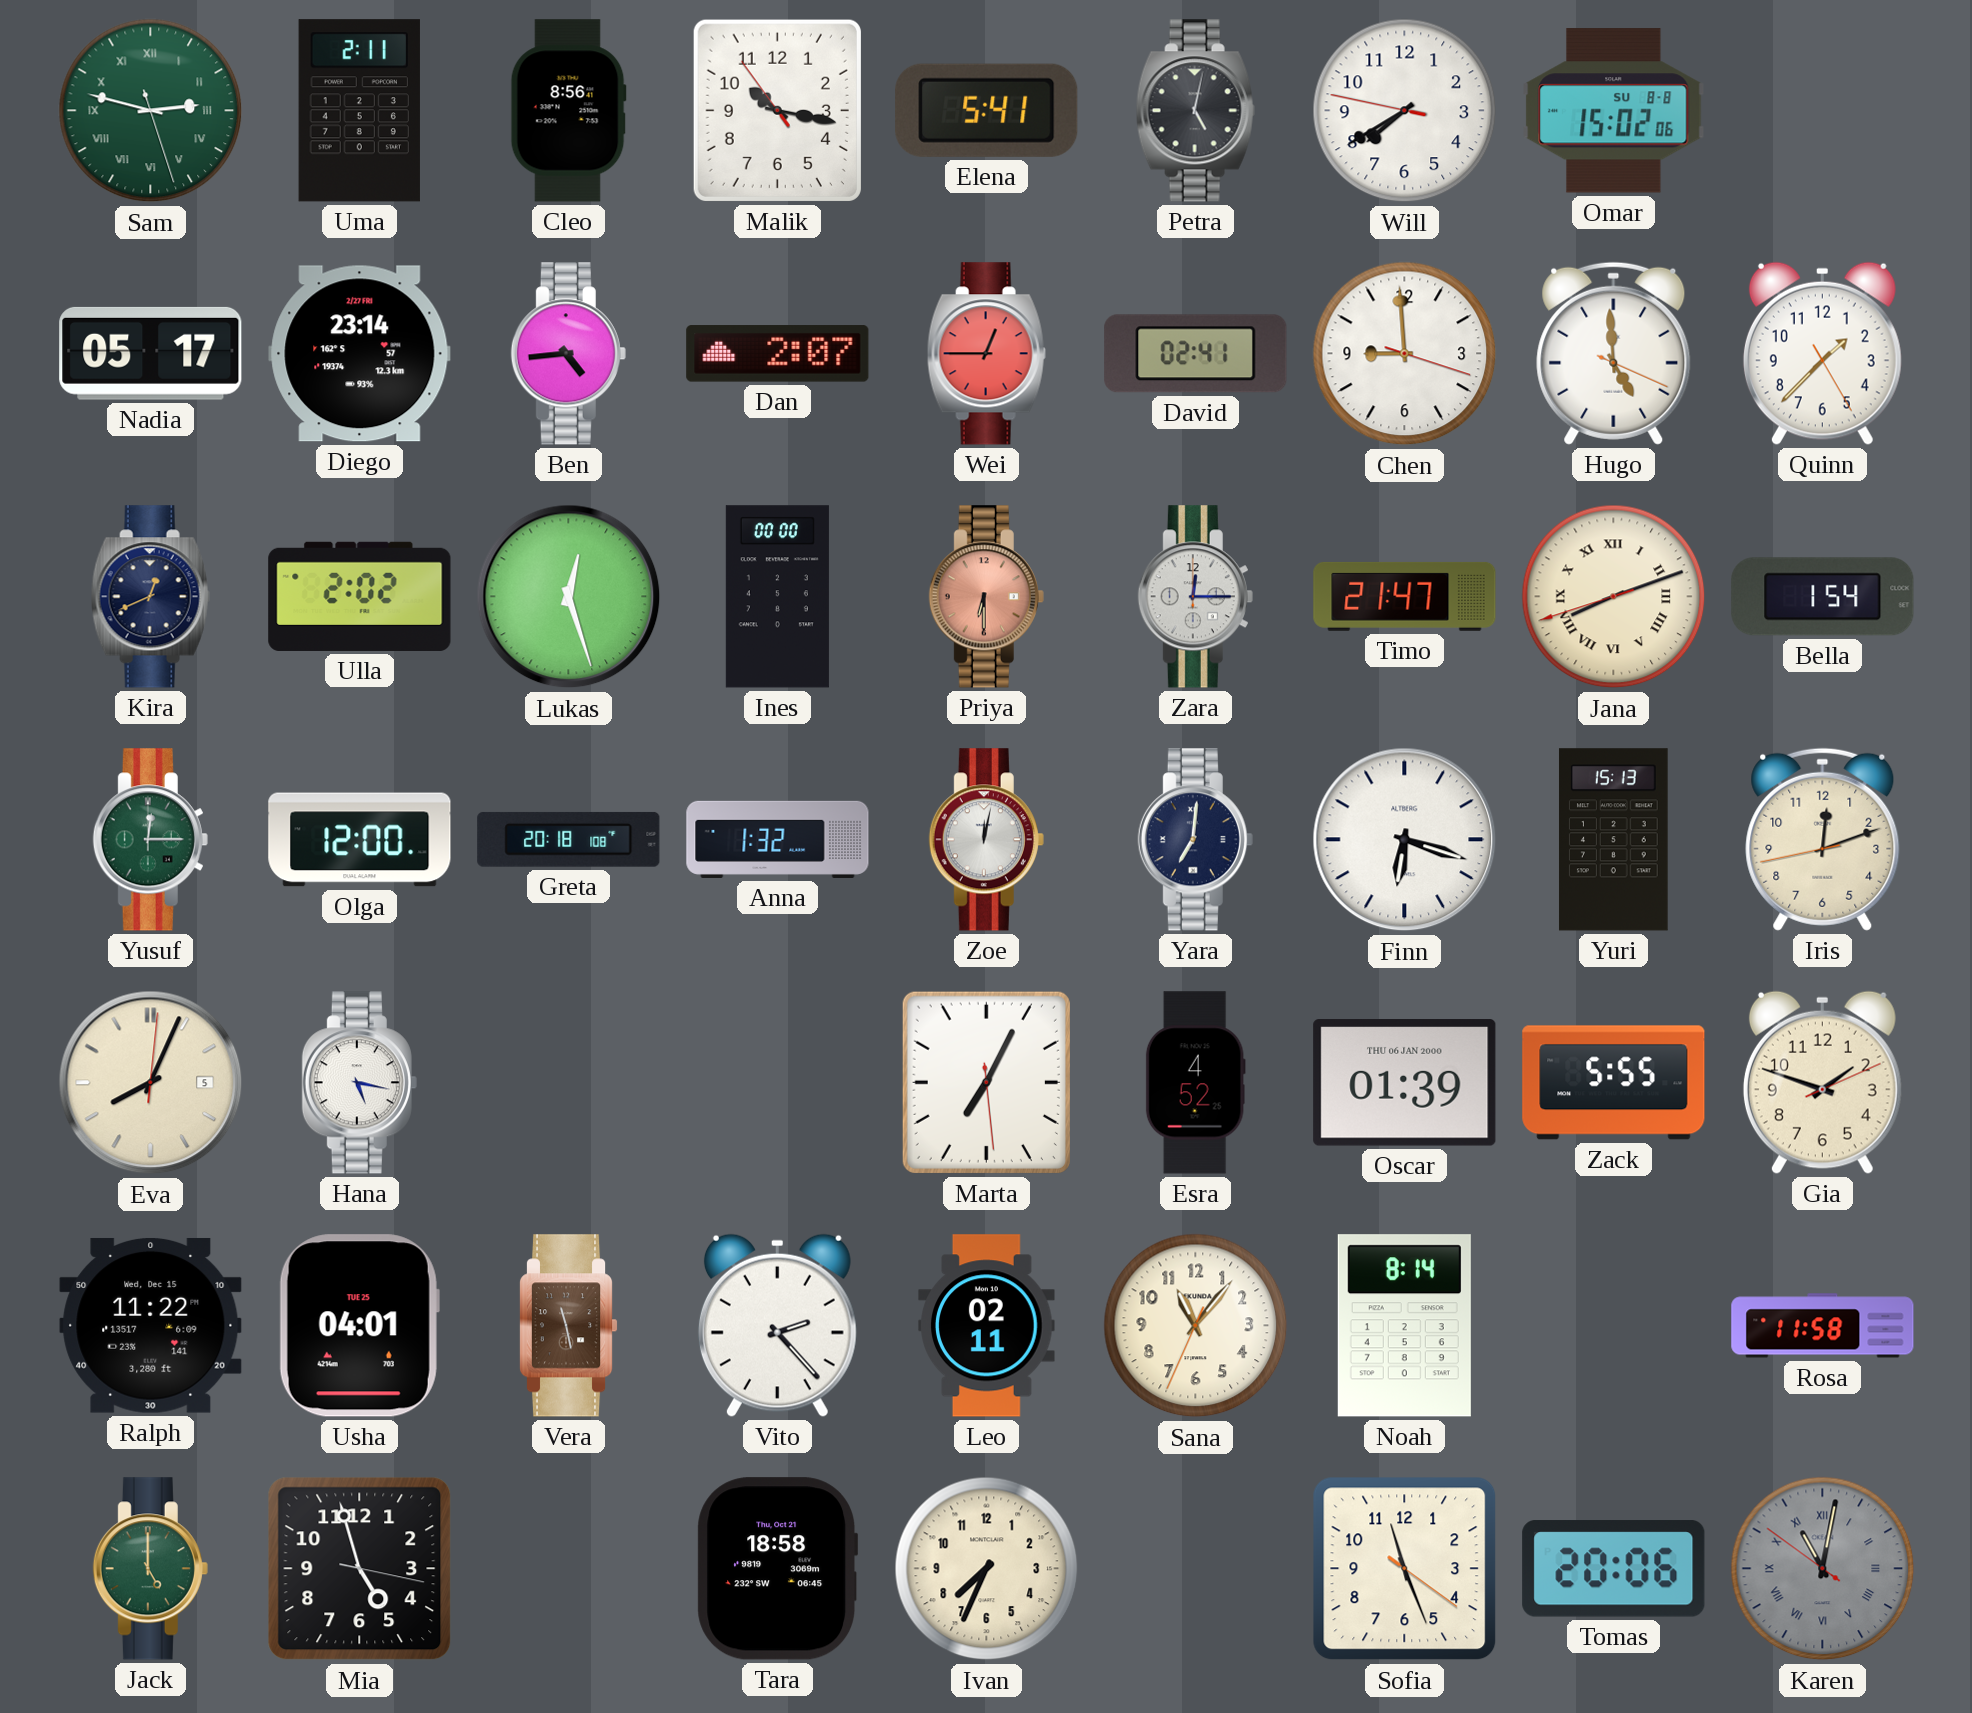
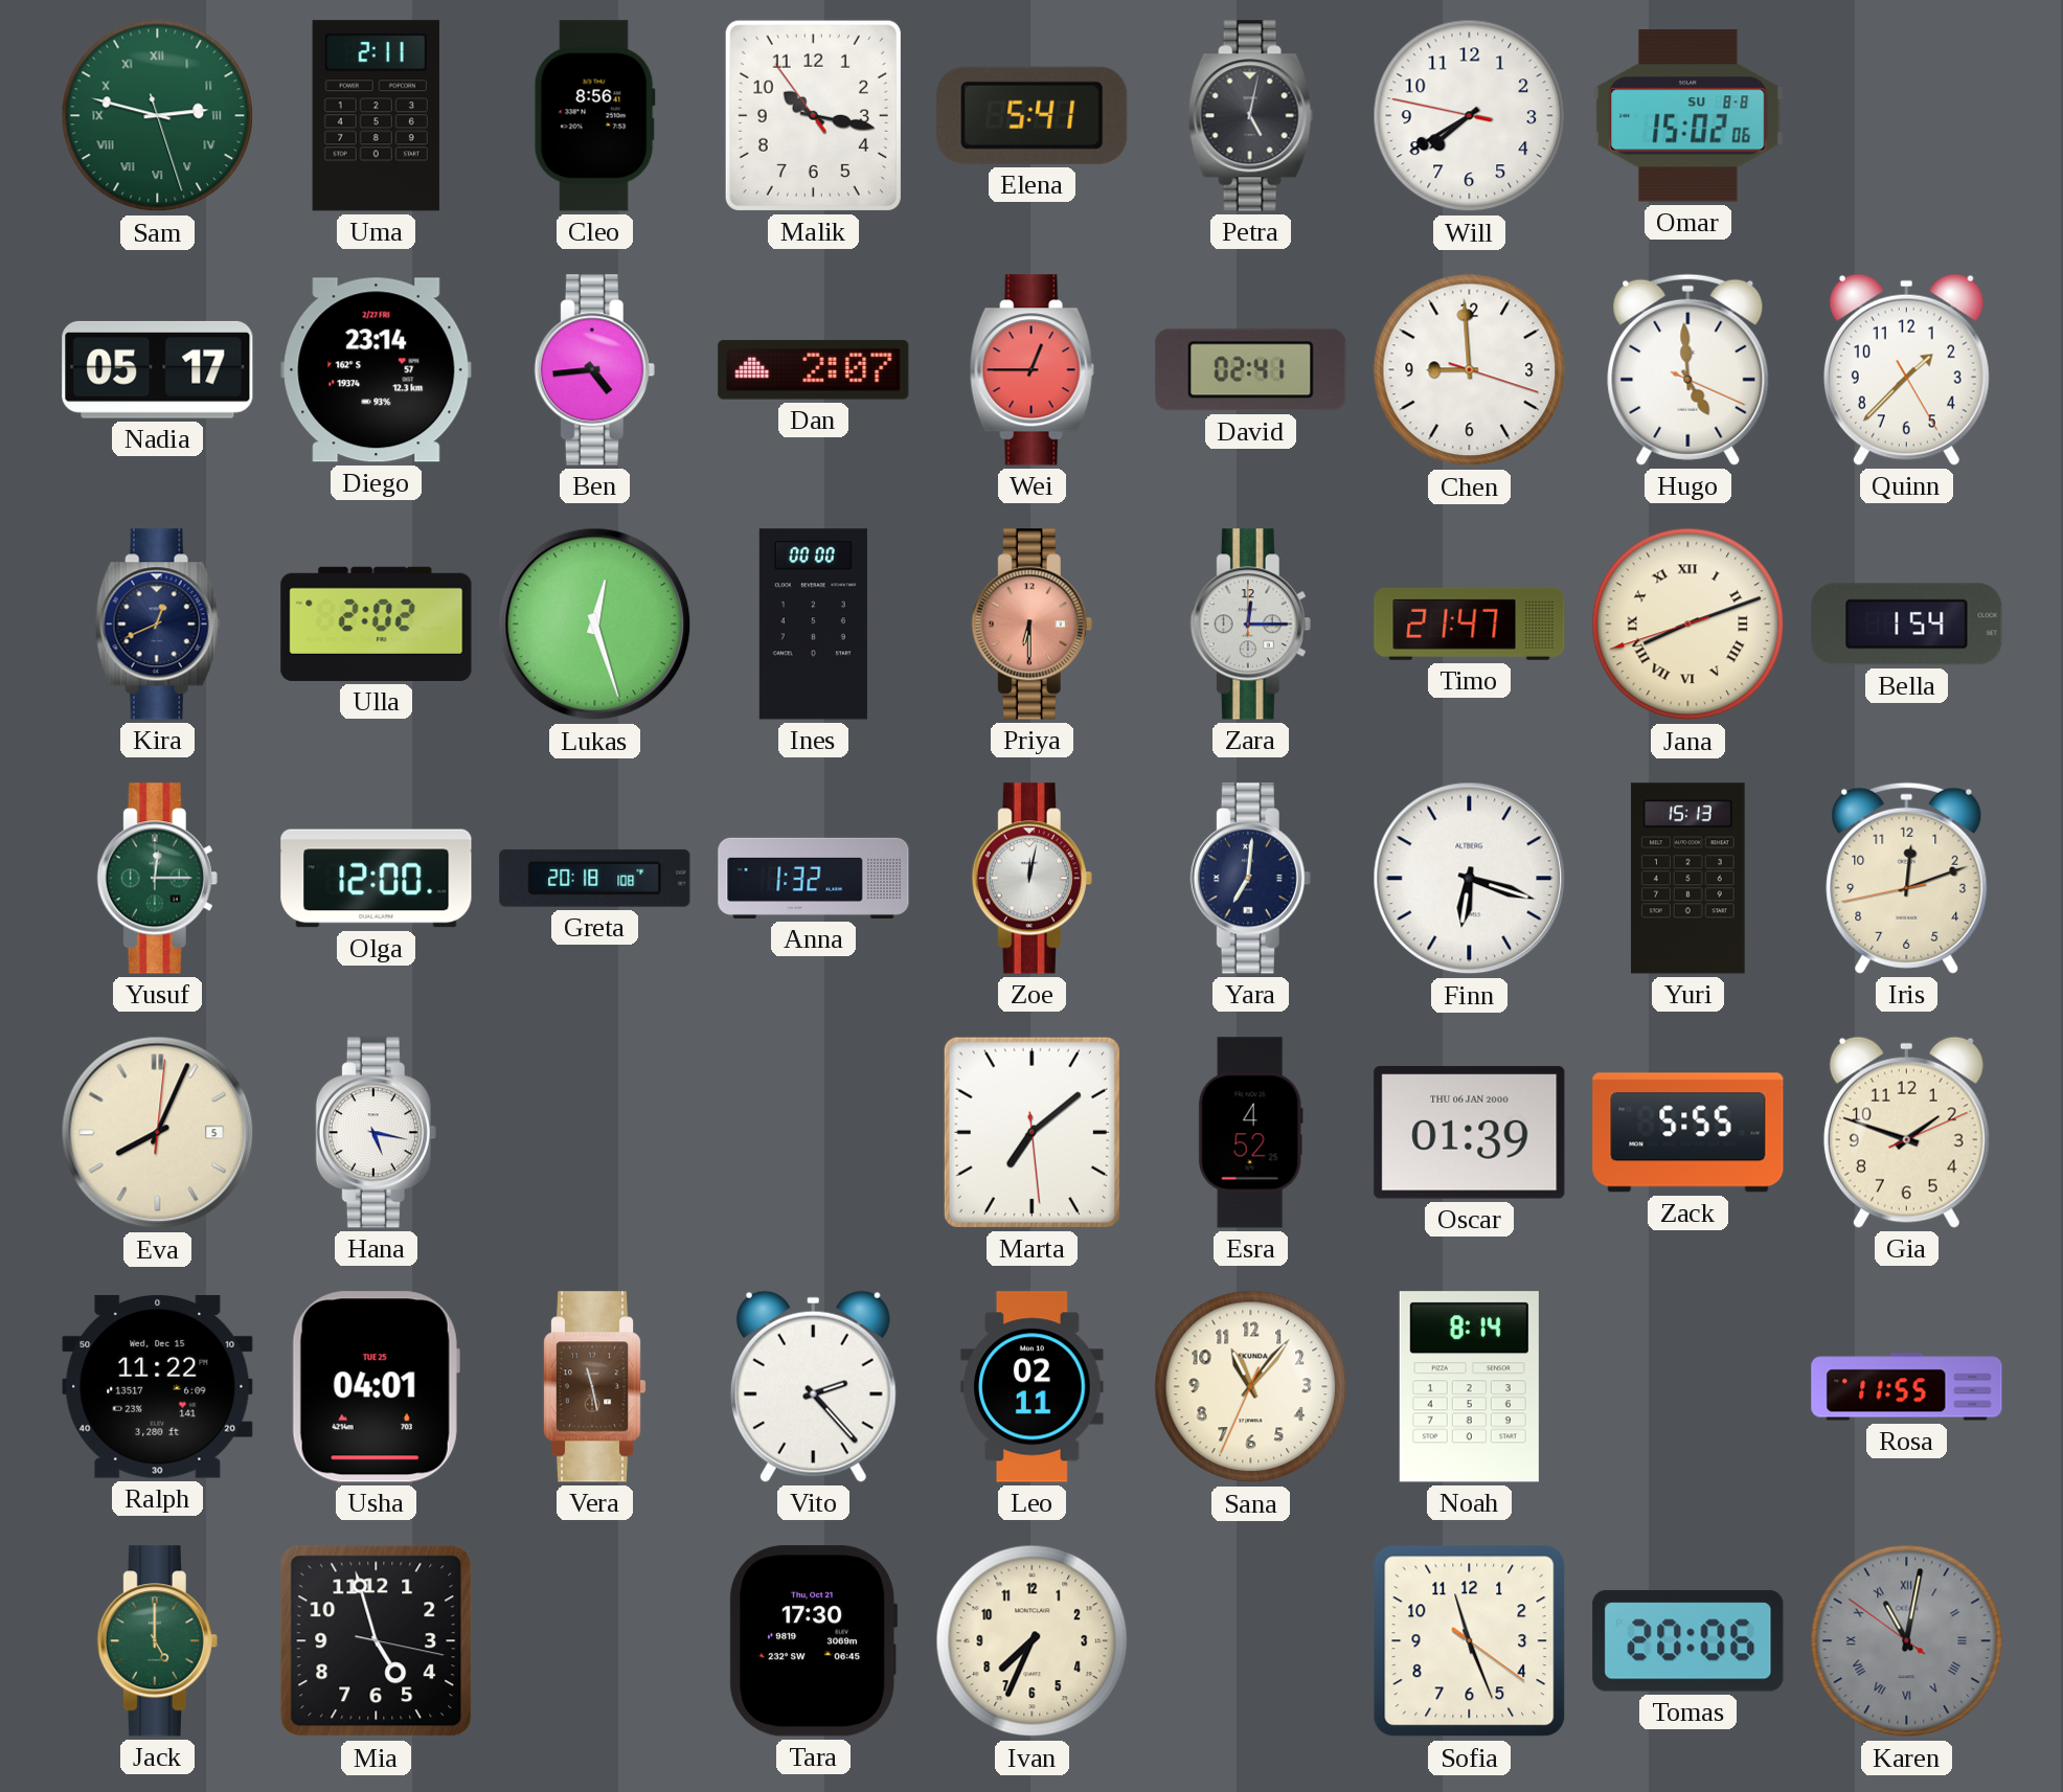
Marta: 7:04 -> 7:08
Rosa: 11:58 -> 11:55
Tara: 18:58 -> 17:30
